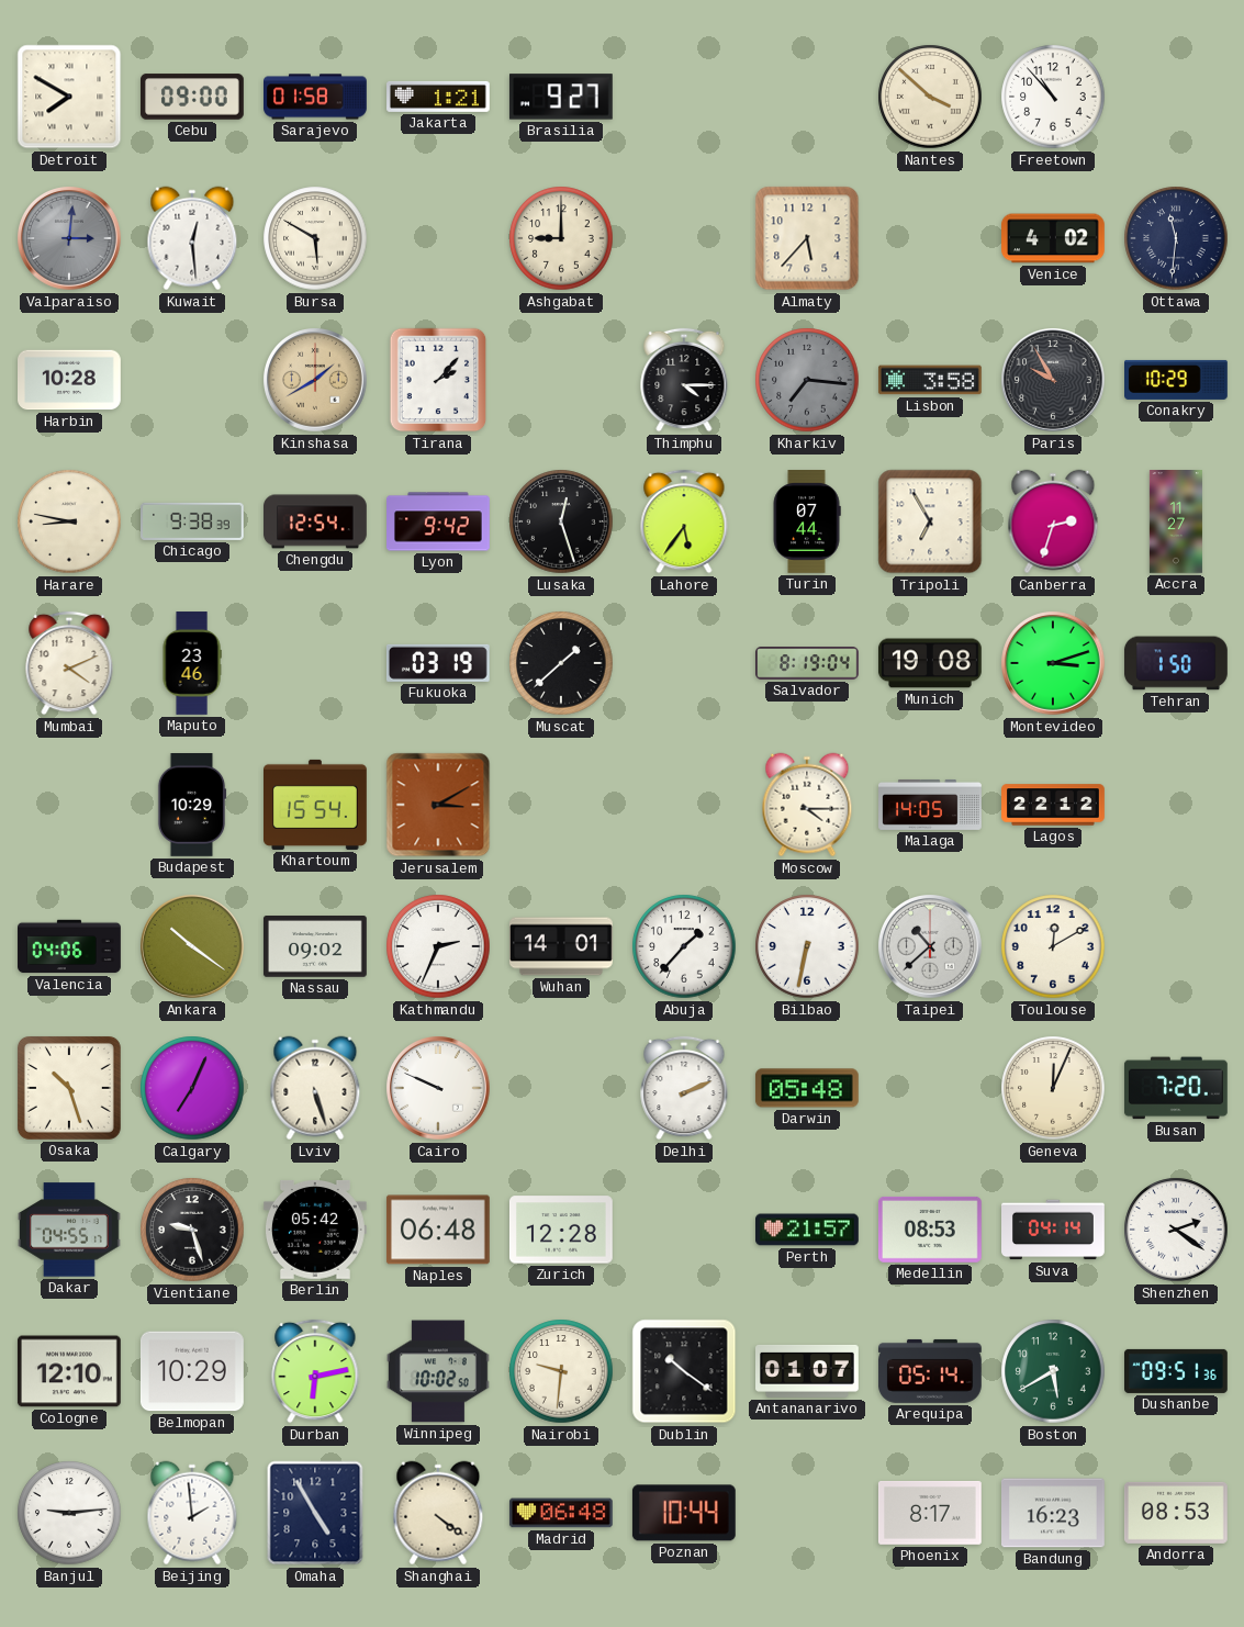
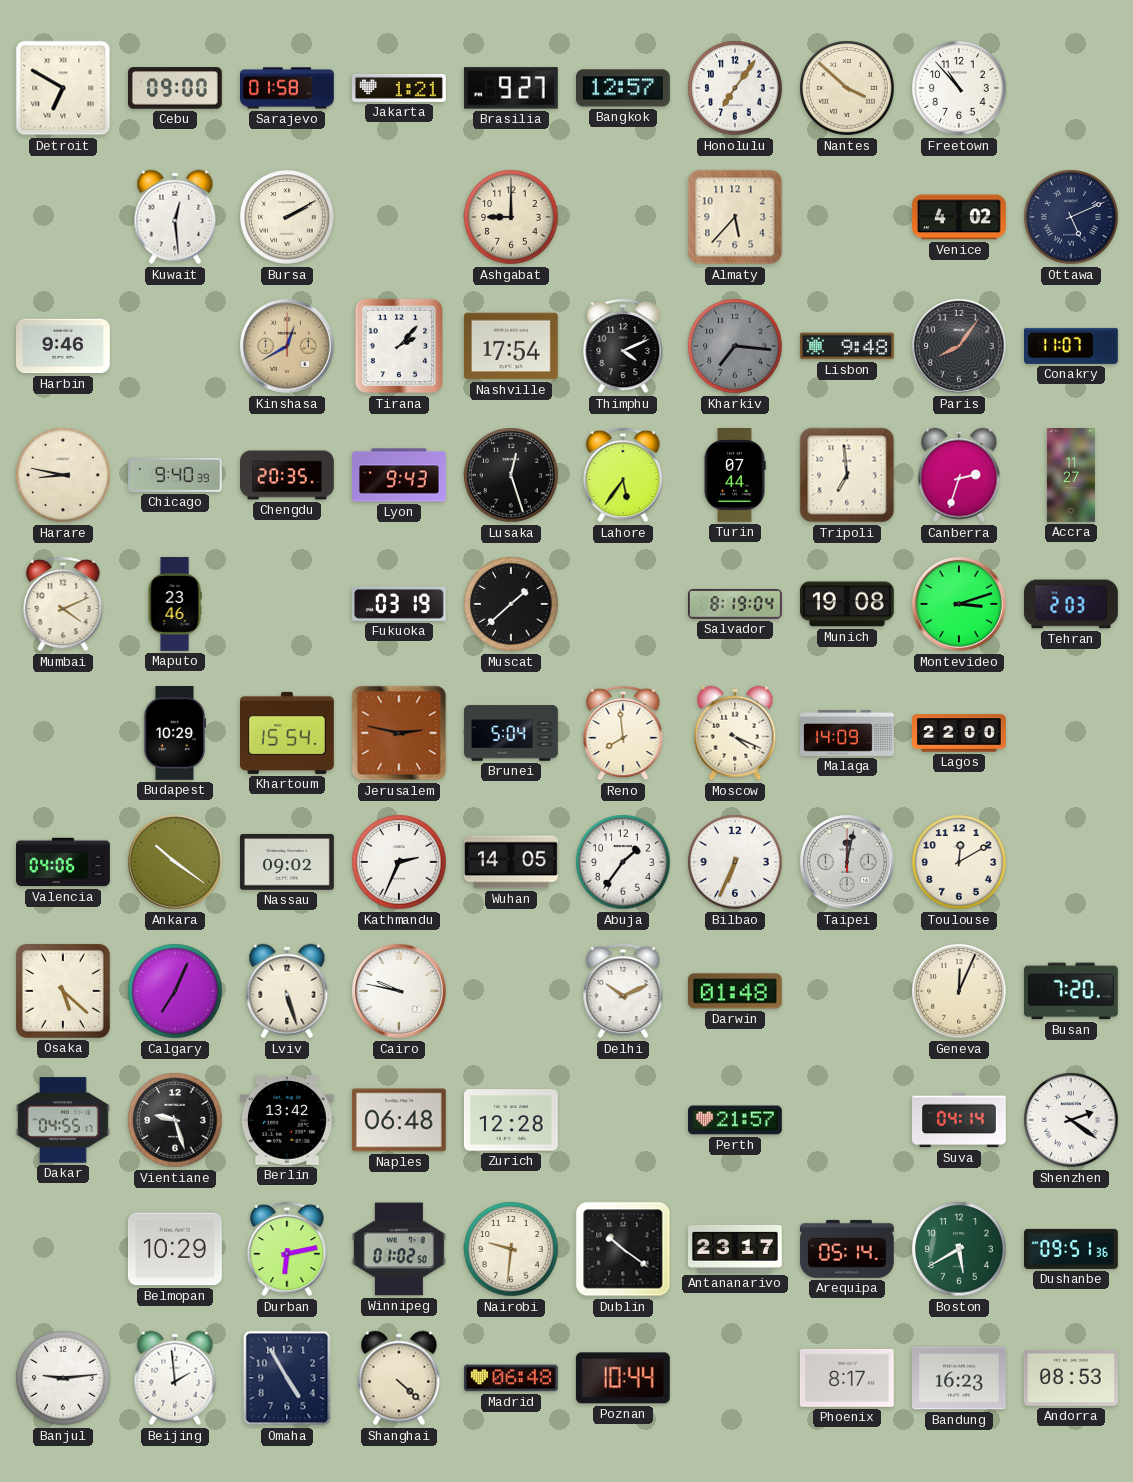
Detroit: 7:50 -> 6:50
Bangkok: none -> 12:57
Honolulu: none -> 7:06
Valparaiso: 3:01 -> none
Bursa: 5:50 -> 2:10
Ottawa: 11:31 -> 5:11
Harbin: 10:28 -> 9:46
Kinshasa: 1:40 -> 12:40
Nashville: none -> 17:54
Thimphu: 4:15 -> 4:11
Lisbon: 3:58 -> 9:48
Paris: 9:55 -> 8:06
Conakry: 10:29 -> 11:07
Chicago: 9:38 -> 9:40
Chengdu: 12:54 -> 20:35
Lyon: 9:42 -> 9:43
Tripoli: 6:55 -> 6:59
Tehran: 1:50 -> 2:03
Jerusalem: 3:10 -> 2:47
Brunei: none -> 5:04
Reno: none -> 7:59
Moscow: 4:15 -> 4:19
Malaga: 14:05 -> 14:09
Lagos: 22:12 -> 22:00
Wuhan: 14:01 -> 14:05
Abuja: 1:37 -> 1:36
Bilbao: 6:32 -> 6:34
Taipei: 10:38 -> 12:02
Osaka: 10:27 -> 5:22
Cairo: 9:49 -> 9:47
Delhi: 2:11 -> 10:11
Darwin: 05:48 -> 01:48
Berlin: 05:42 -> 13:42
Medellin: 08:53 -> none
Cologne: 12:10 -> none
Winnipeg: 10:02 -> 01:02
Antananarivo: 01:07 -> 23:17
Shanghai: 4:21 -> 4:22
